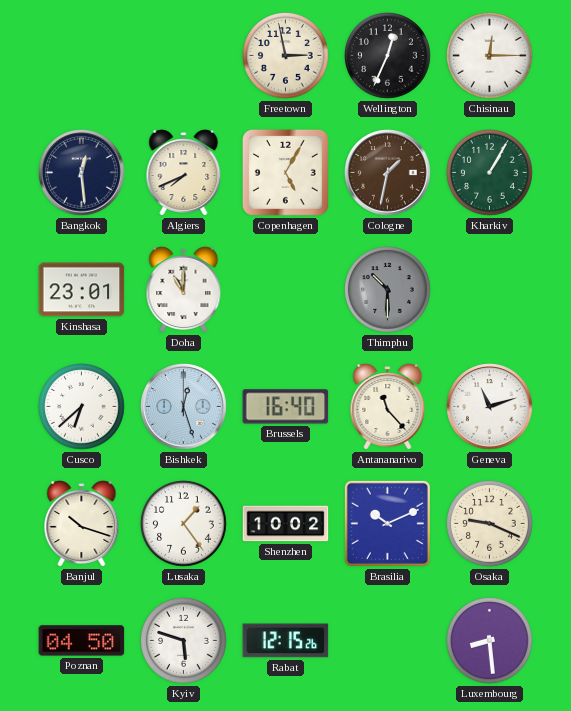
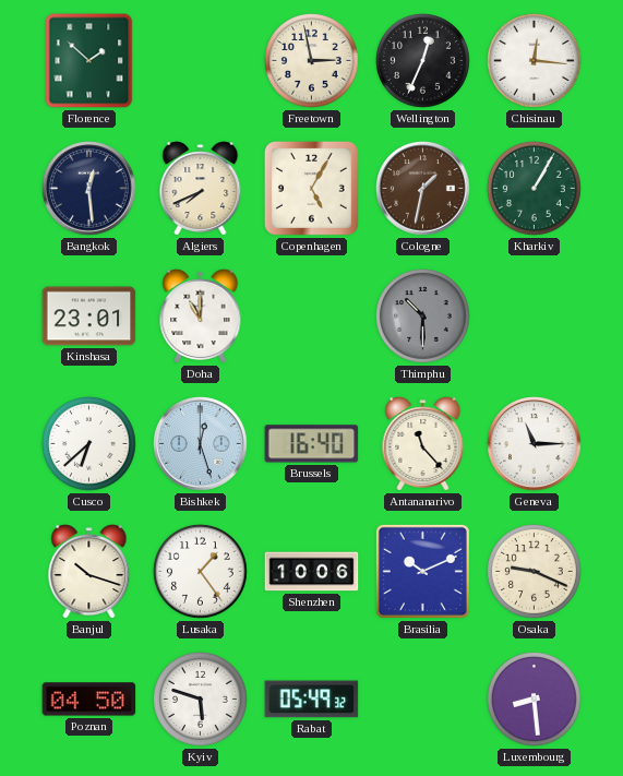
Florence: none -> 1:52
Chisinau: 12:15 -> 12:16
Geneva: 11:12 -> 11:15
Shenzhen: 10:02 -> 10:06
Rabat: 12:15 -> 05:49
